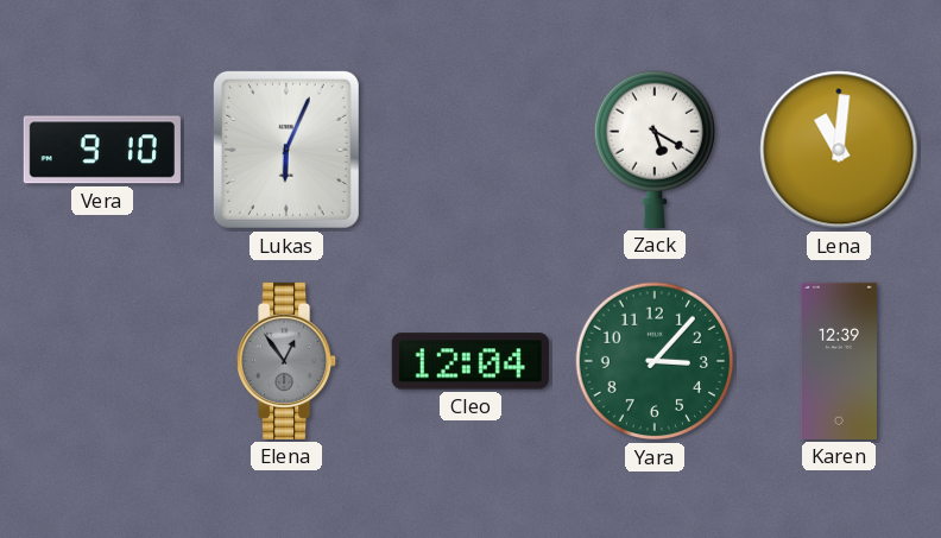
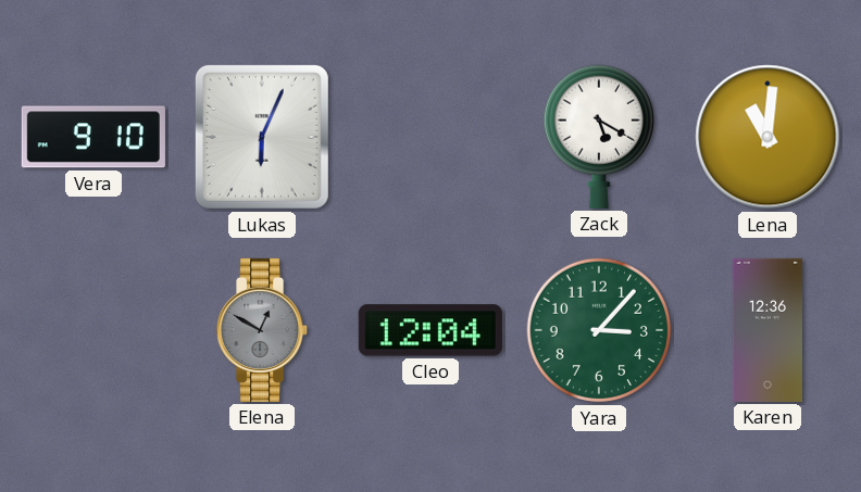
Elena: 12:54 -> 12:50
Karen: 12:39 -> 12:36
